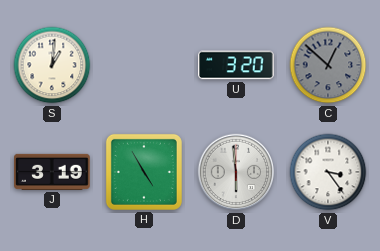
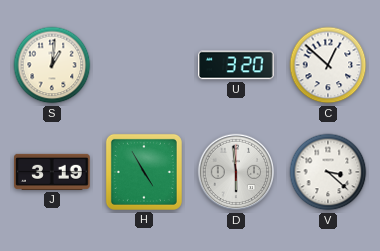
C dial: grey -> white
V: 3:24 -> 3:22
